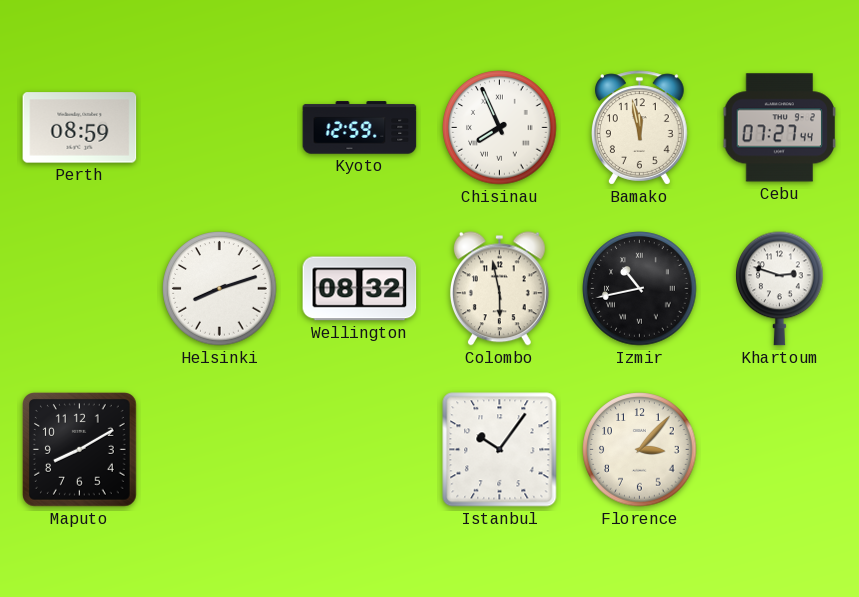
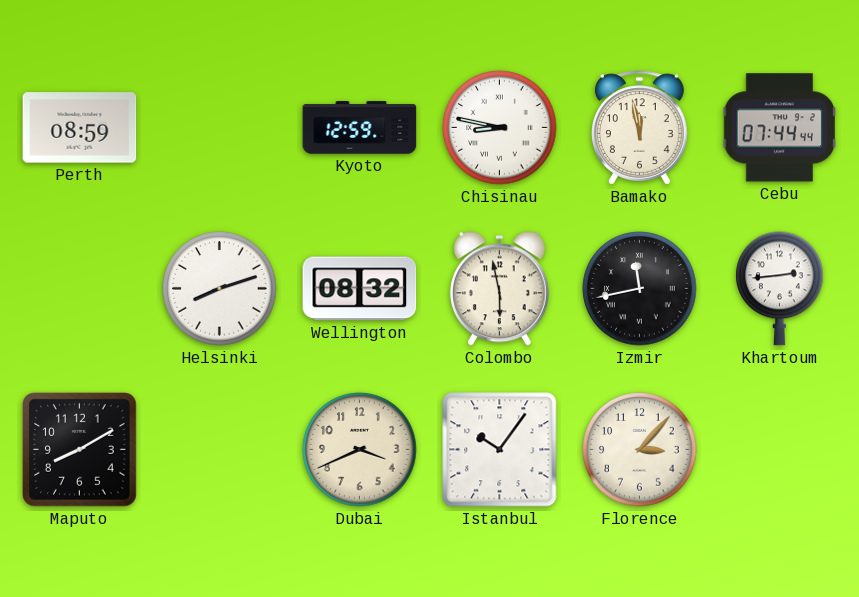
Chisinau: 7:56 -> 8:47
Cebu: 07:27 -> 07:44
Izmir: 10:43 -> 11:43
Khartoum: 2:48 -> 2:44
Dubai: none -> 3:41
